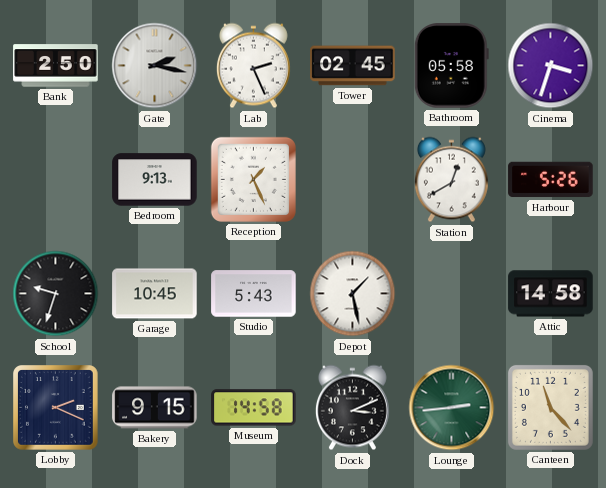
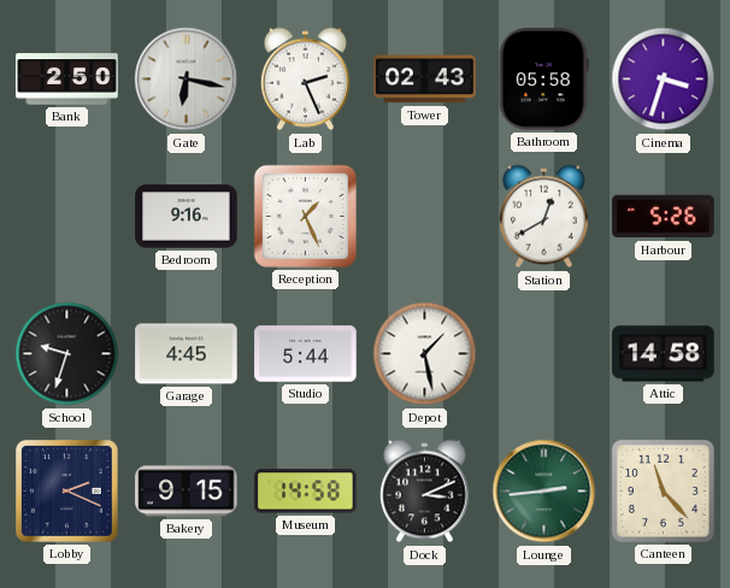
Gate: 2:17 -> 6:17
Tower: 02:45 -> 02:43
Bedroom: 9:13 -> 9:16
Garage: 10:45 -> 4:45
Studio: 5:43 -> 5:44
